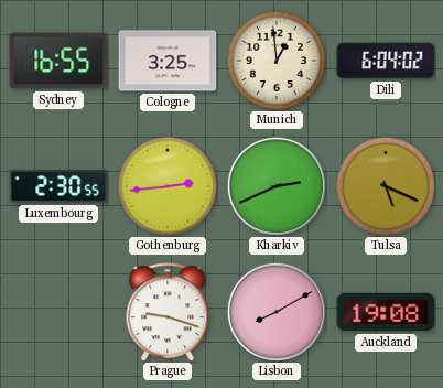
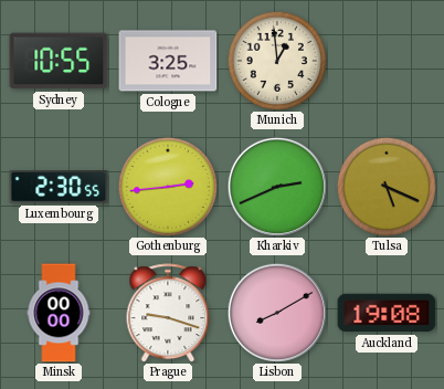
Sydney: 16:55 -> 10:55
Dili: 6:04 -> none
Minsk: none -> 00:00
